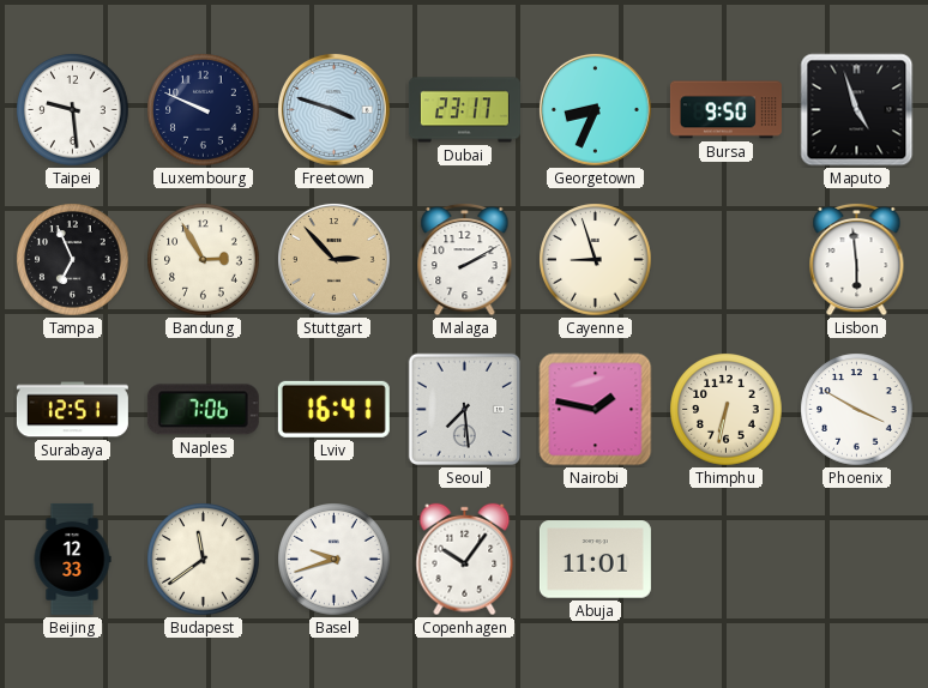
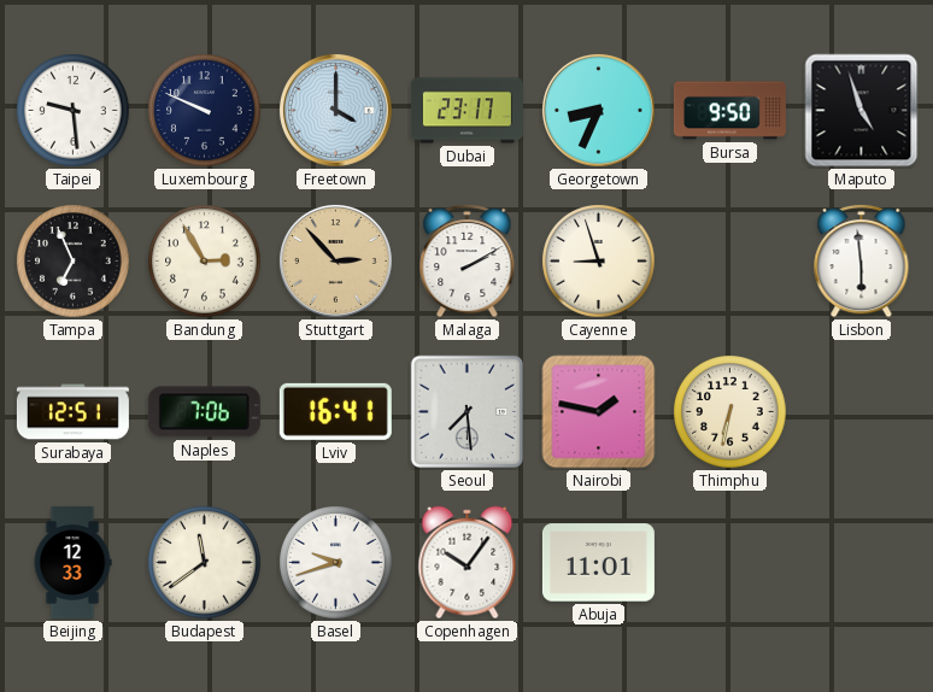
Freetown: 3:48 -> 4:00
Phoenix: 3:50 -> none
